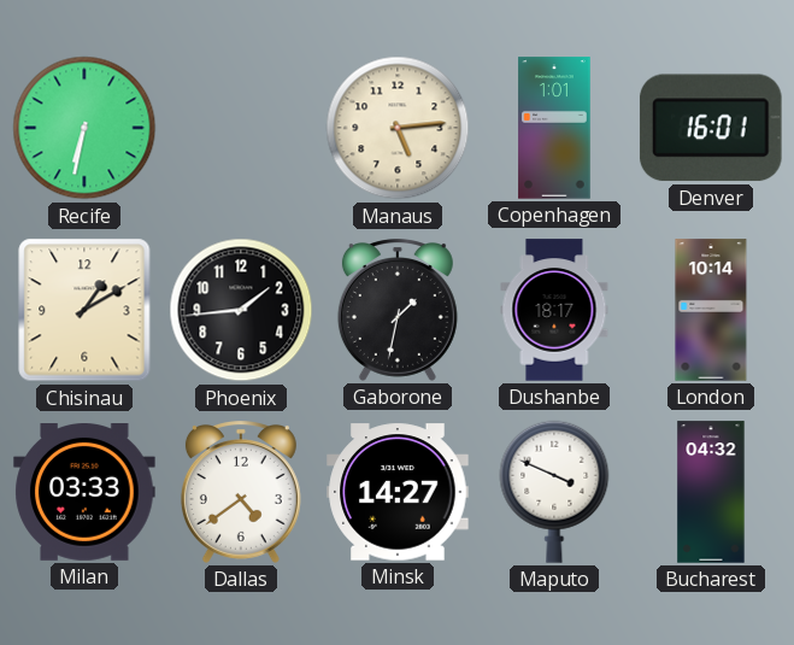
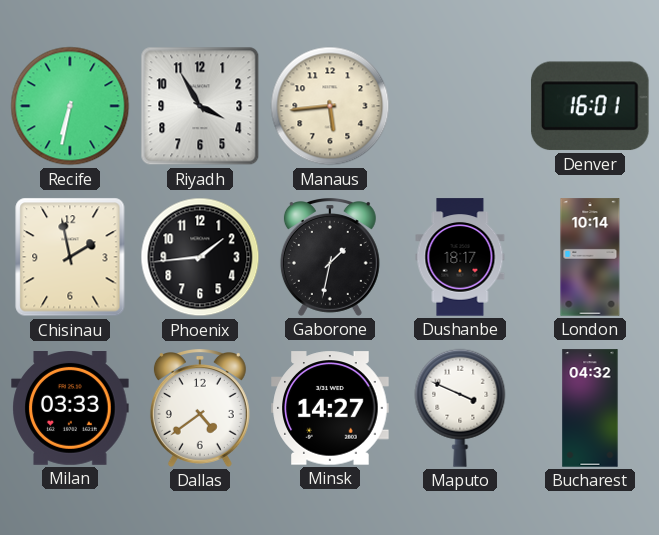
Riyadh: none -> 3:55
Manaus: 5:14 -> 5:44
Copenhagen: 1:01 -> none
Chisinau: 1:10 -> 1:58
